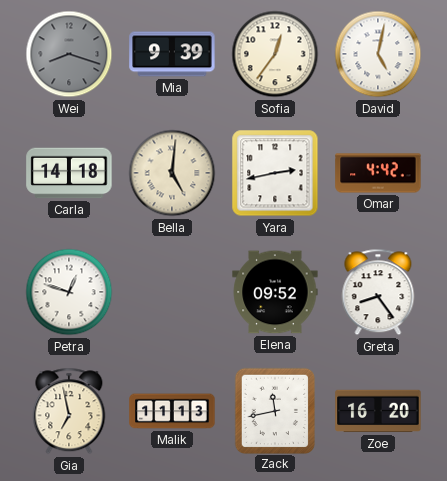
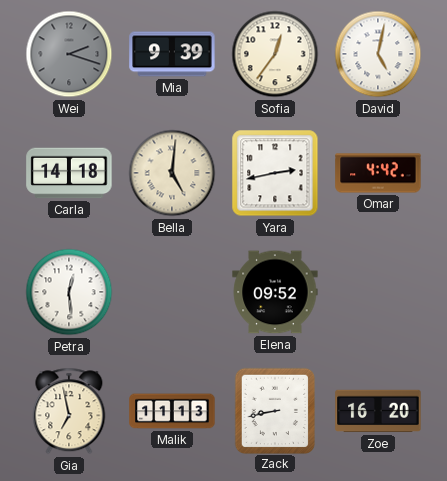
Wei: 8:18 -> 2:18
Petra: 12:48 -> 12:29
Greta: 8:24 -> none
Zack: 11:43 -> 8:43
